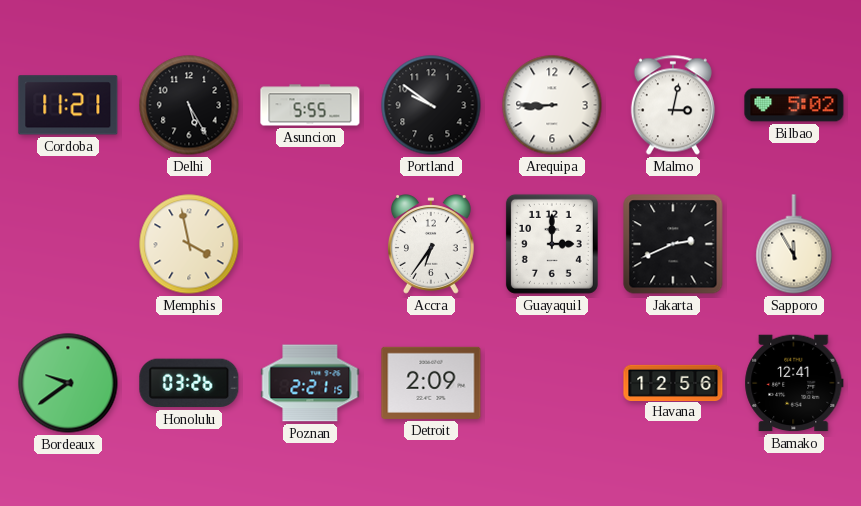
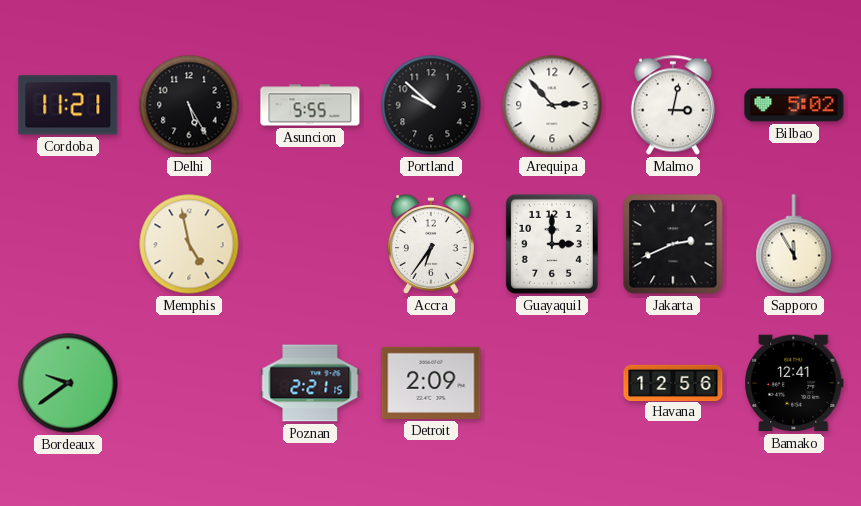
Portland: 9:51 -> 9:52
Arequipa: 8:45 -> 2:53
Memphis: 3:58 -> 4:58
Honolulu: 03:26 -> none
